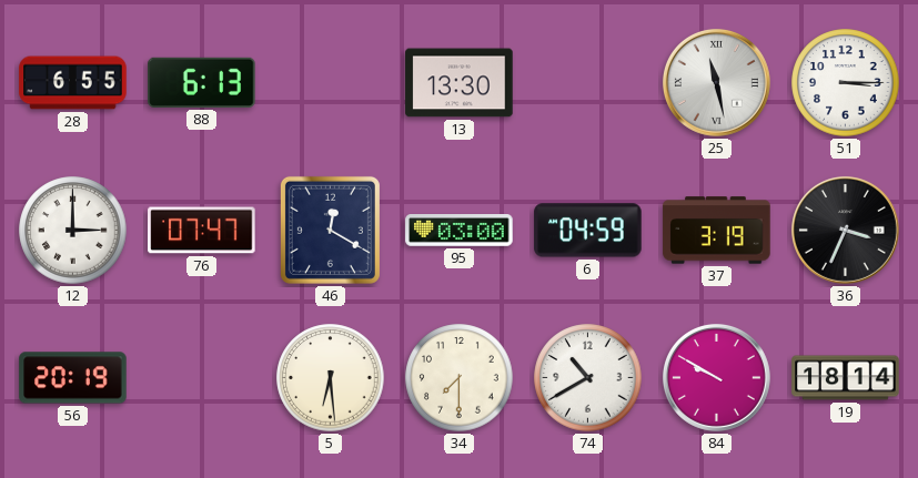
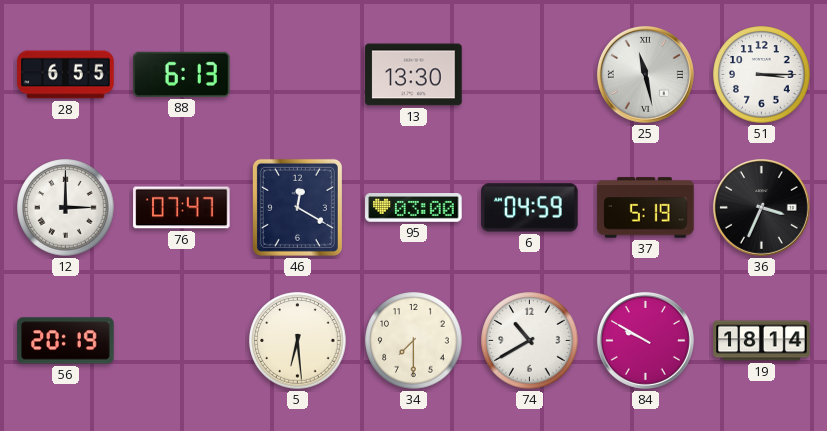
37: 3:19 -> 5:19
